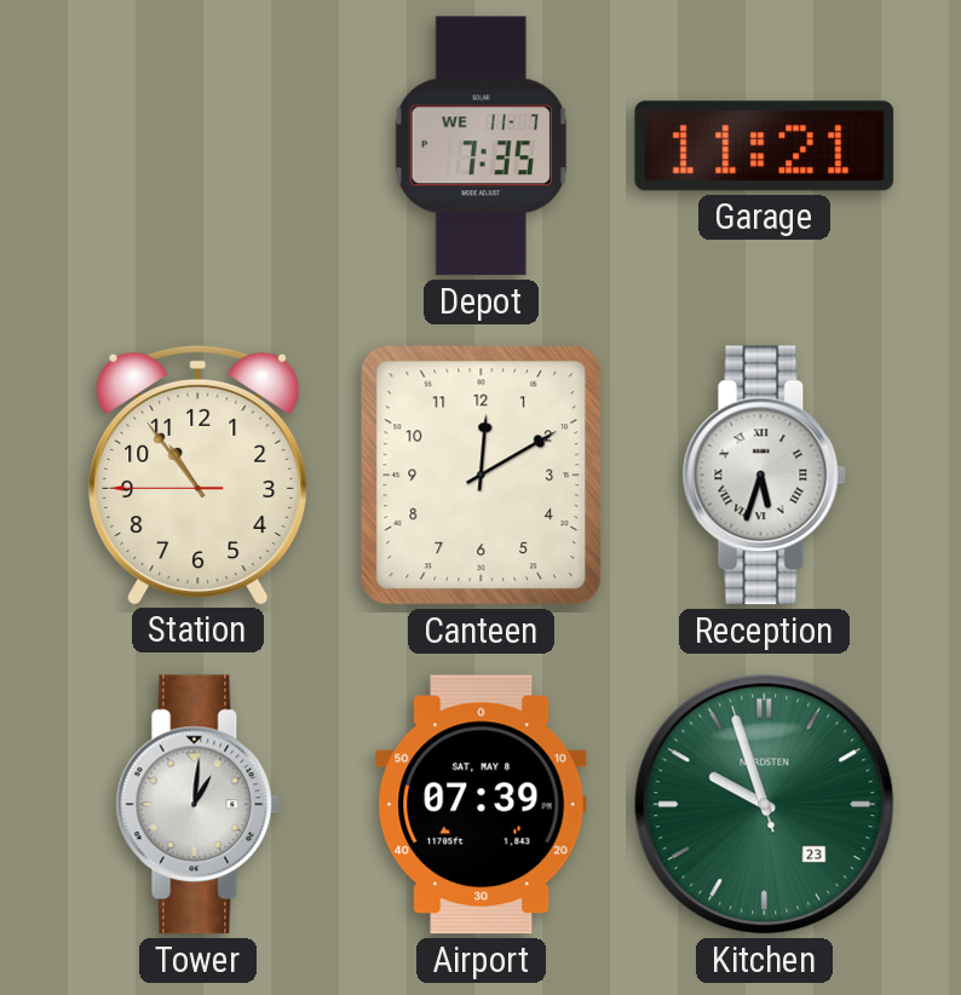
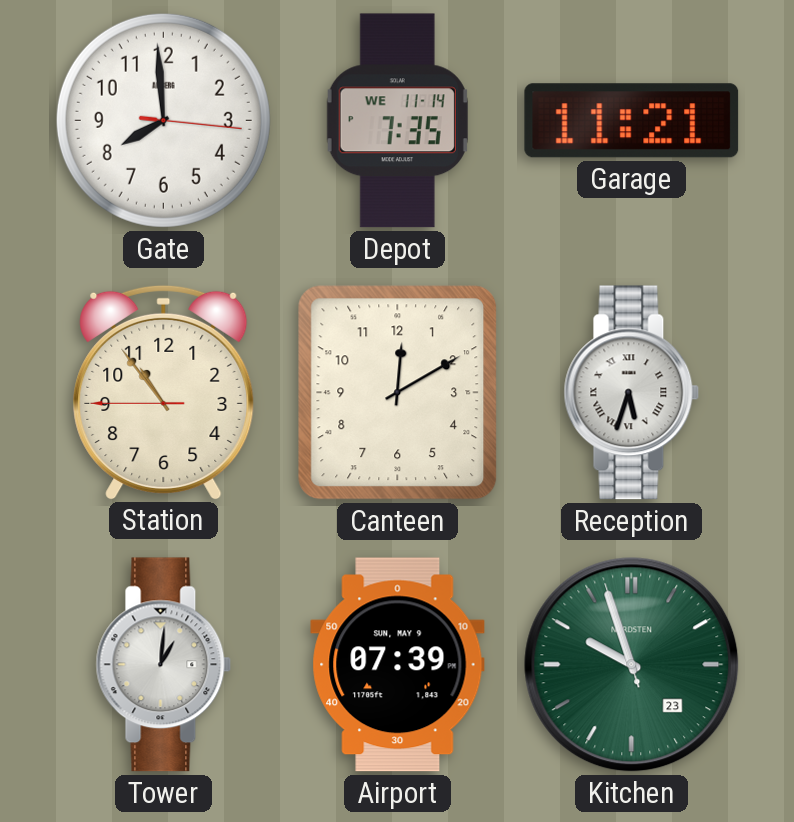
Gate: none -> 7:59
Depot date: WE 11-7 -> WE 11-14
Airport date: SAT, MAY 8 -> SUN, MAY 9
